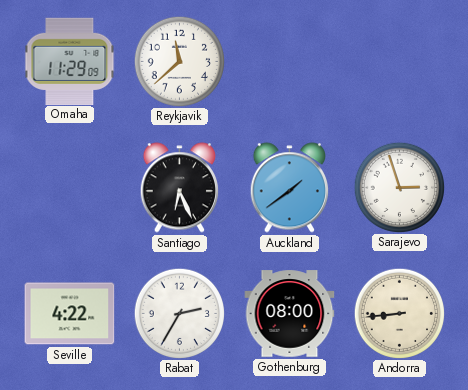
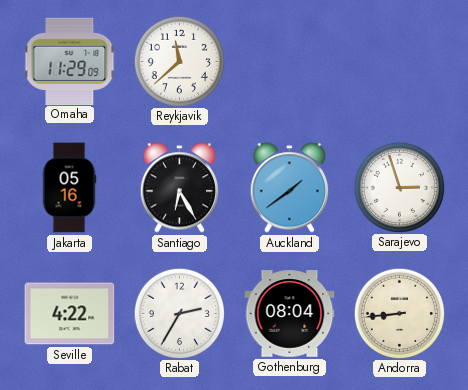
Jakarta: none -> 05:16
Santiago: 6:26 -> 6:25
Gothenburg: 08:00 -> 08:04
